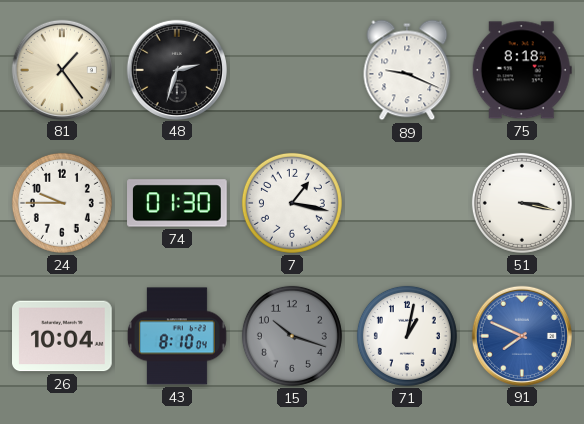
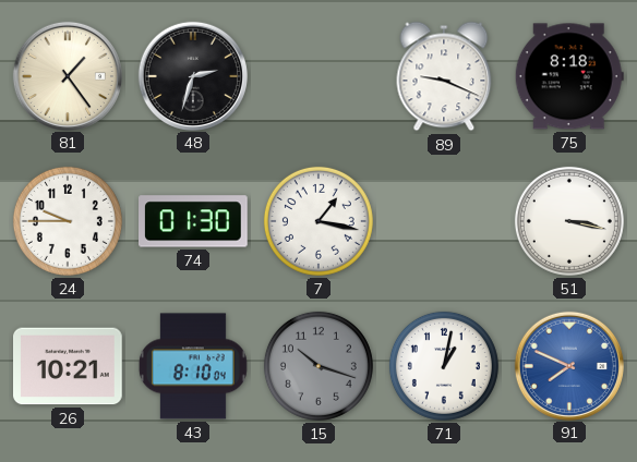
26: 10:04 -> 10:21
